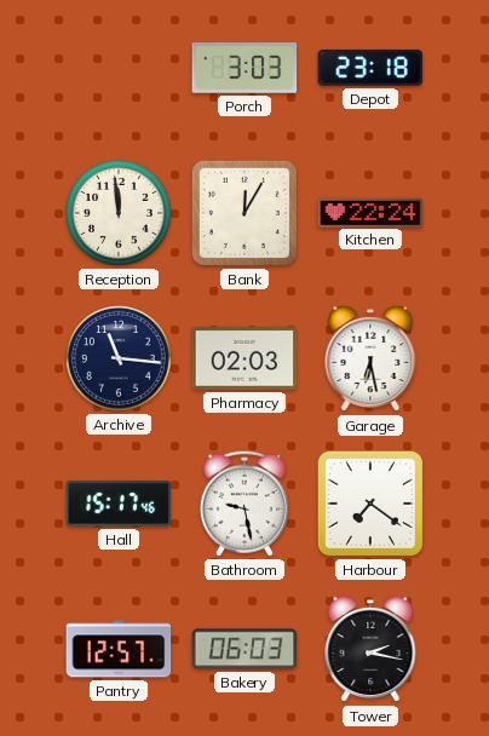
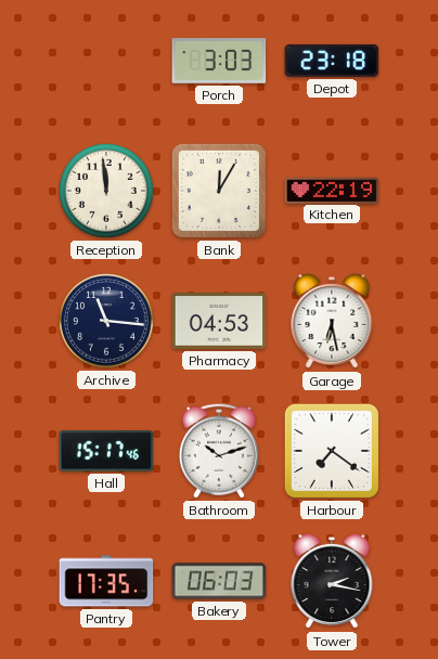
Kitchen: 22:24 -> 22:19
Pharmacy: 02:03 -> 04:53
Bathroom: 9:28 -> 10:12
Pantry: 12:57 -> 17:35
